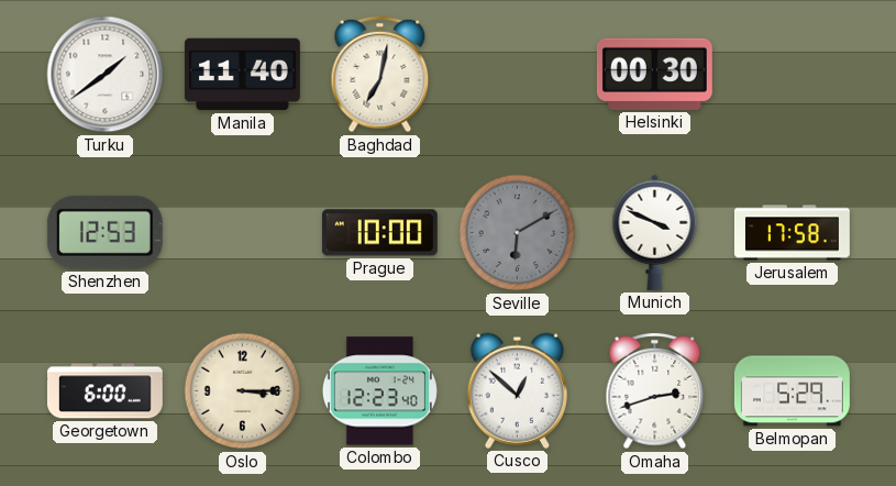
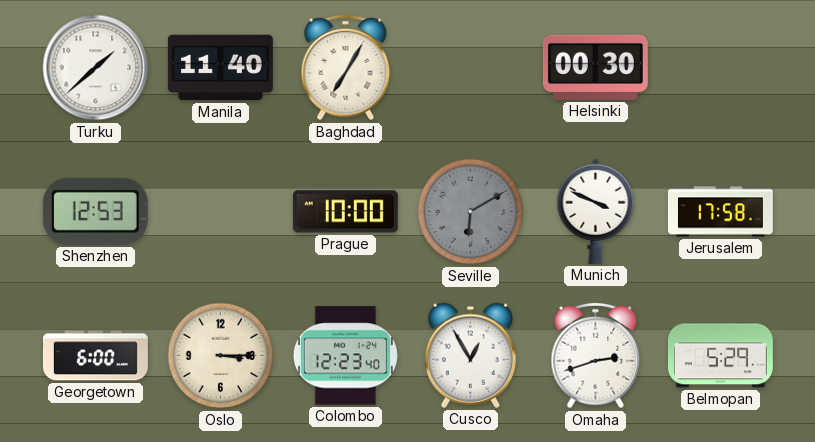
Turku: 1:39 -> 1:38
Baghdad: 7:02 -> 7:05
Cusco: 12:52 -> 12:55
